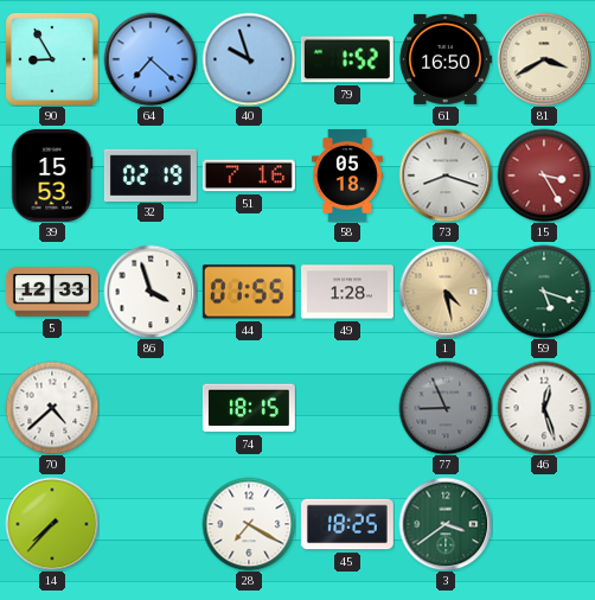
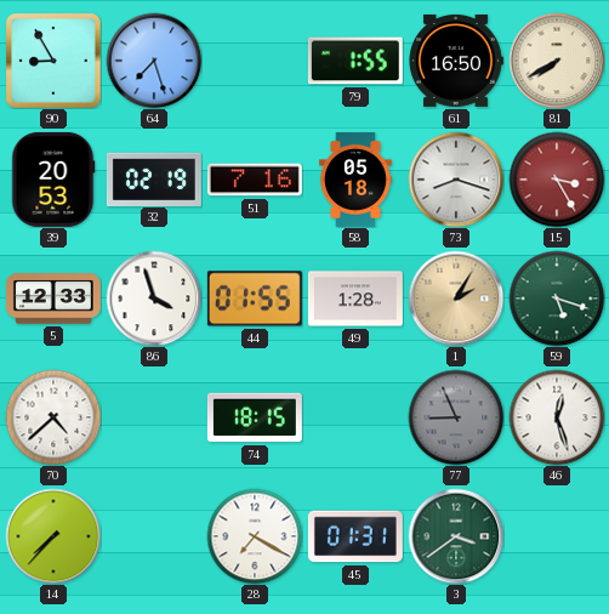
64: 7:22 -> 7:27
40: 9:57 -> none
79: 1:52 -> 1:55
81: 3:40 -> 7:40
39: 15:53 -> 20:53
1: 4:28 -> 2:05
45: 18:25 -> 01:31
